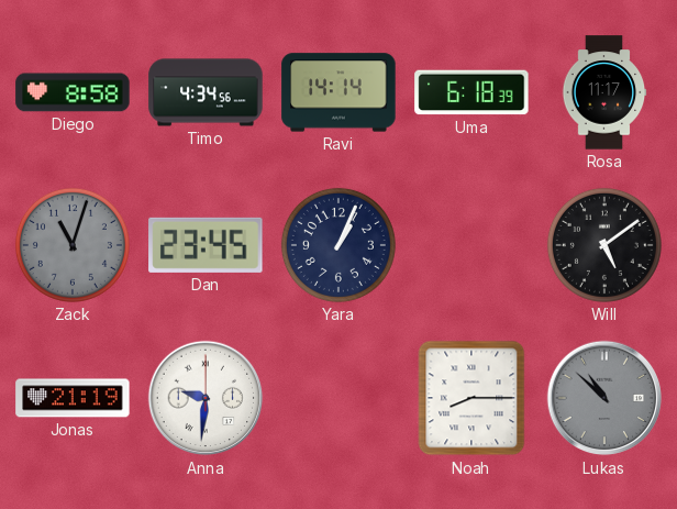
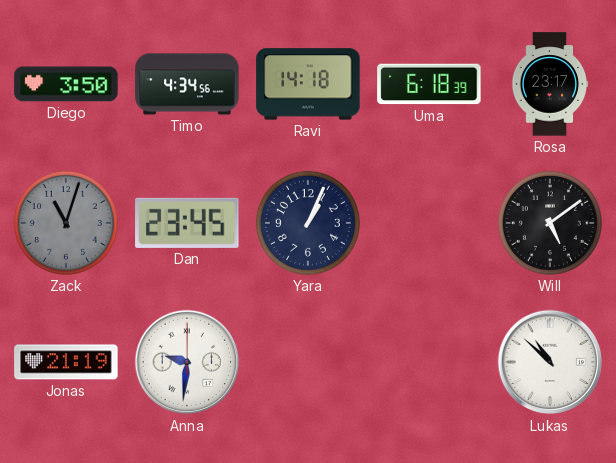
Diego: 8:58 -> 3:50
Ravi: 14:14 -> 14:18
Rosa: 11:17 -> 23:17
Noah: 8:15 -> none
Lukas dial: grey -> white
